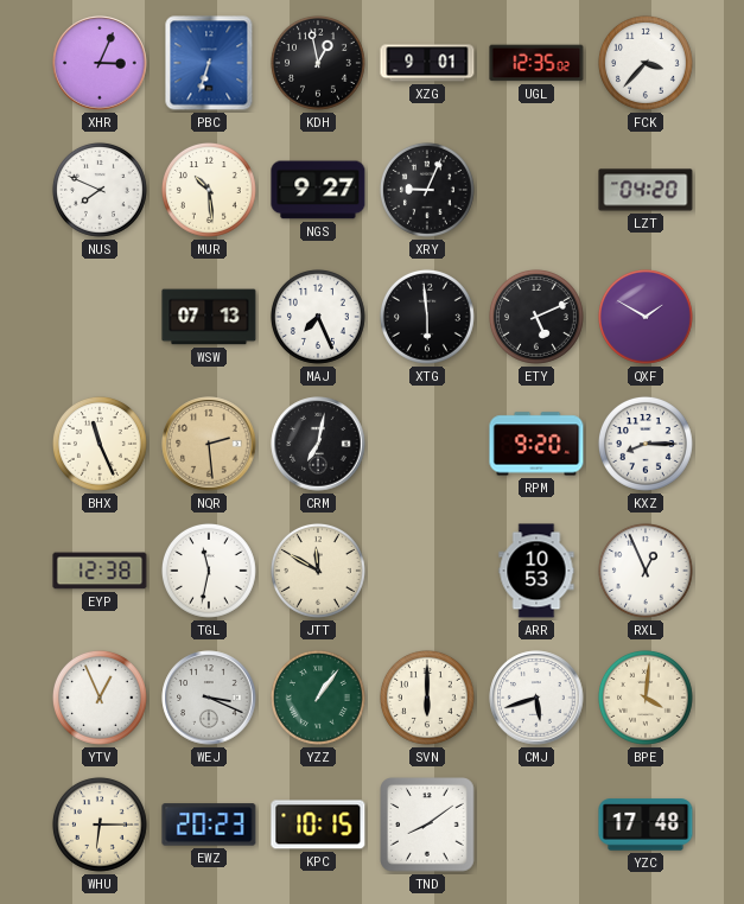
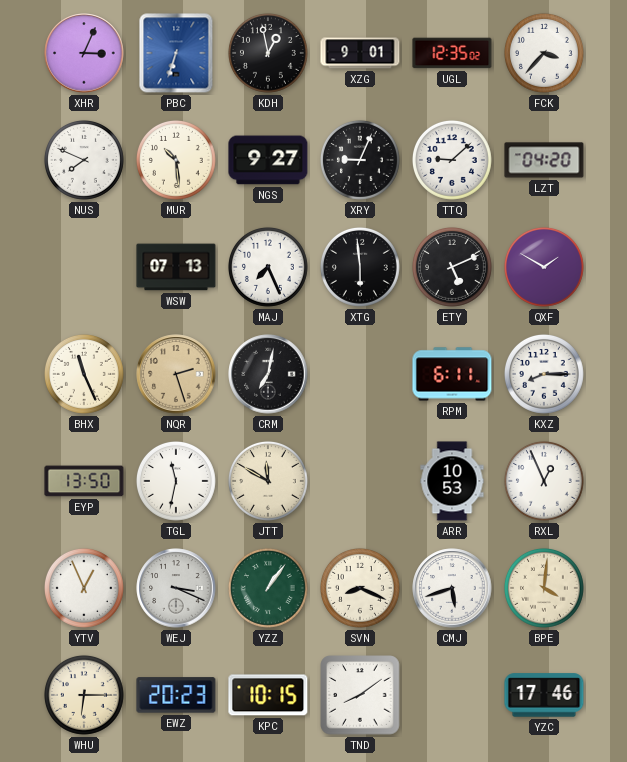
TTQ: none -> 9:08
NQR: 2:29 -> 2:27
RPM: 9:20 -> 6:11
EYP: 12:38 -> 13:50
SVN: 6:00 -> 8:19
YZC: 17:48 -> 17:46
